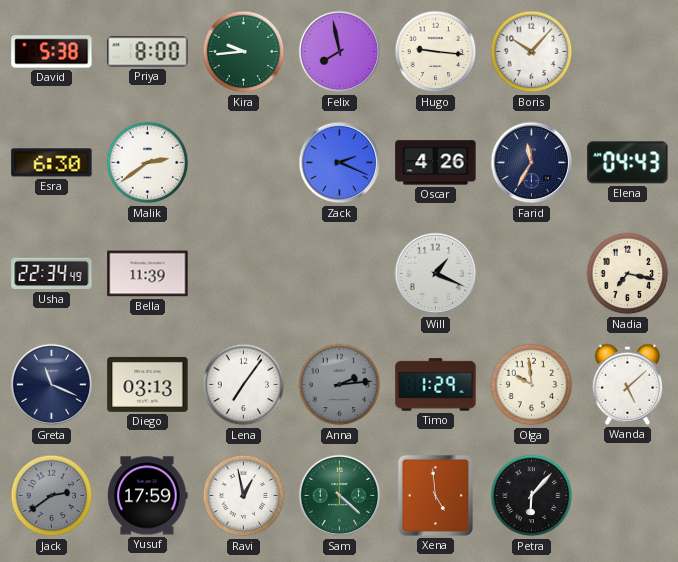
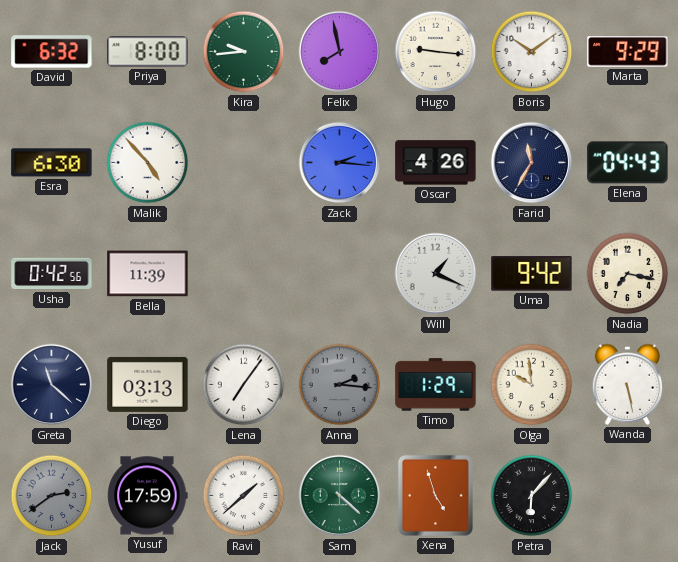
David: 5:38 -> 6:32
Boris: 10:07 -> 10:09
Marta: none -> 9:29
Malik: 2:39 -> 4:53
Zack: 2:19 -> 2:16
Usha: 22:34 -> 0:42
Uma: none -> 9:42
Greta: 11:19 -> 11:22
Anna: 2:14 -> 2:16
Wanda: 5:08 -> 5:28
Ravi: 12:58 -> 1:38
Xena: 4:59 -> 4:57
